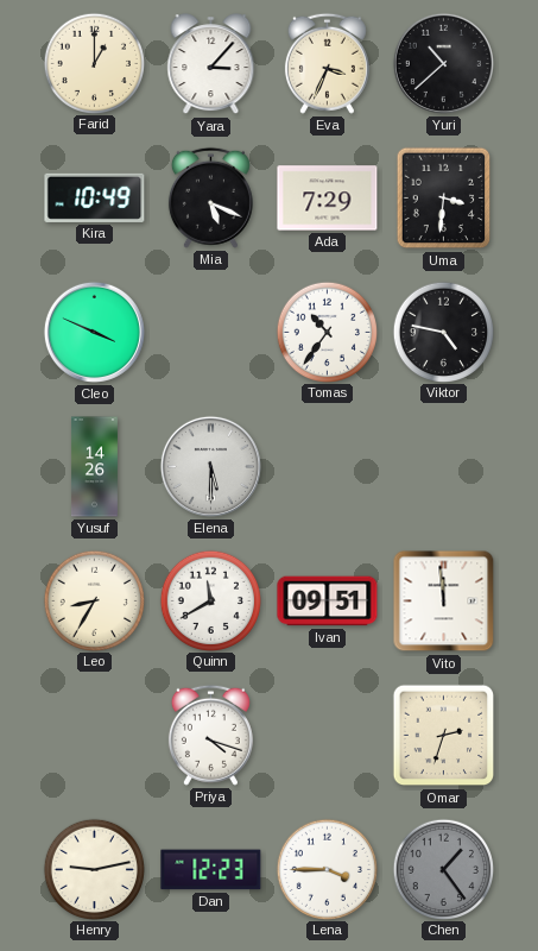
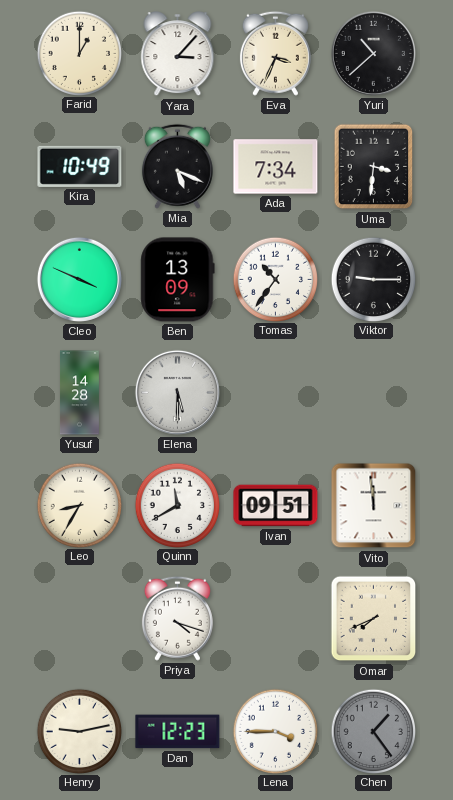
Ada: 7:29 -> 7:34
Ben: none -> 13:09
Viktor: 4:47 -> 9:15
Yusuf: 14:26 -> 14:28
Omar: 2:33 -> 7:41
